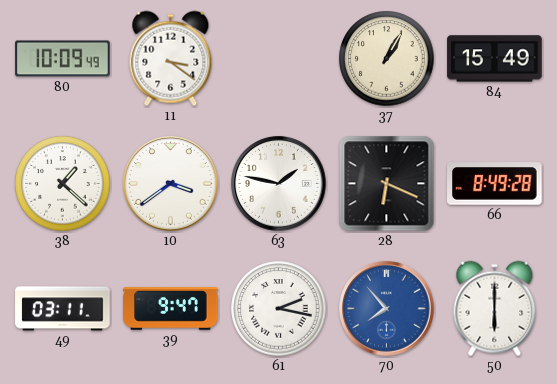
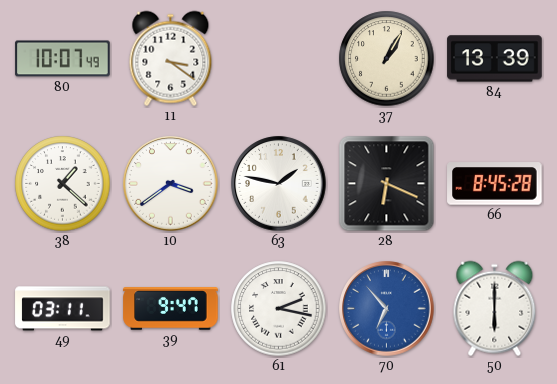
80: 10:09 -> 10:07
84: 15:49 -> 13:39
66: 8:49 -> 8:45
70: 7:53 -> 6:53
